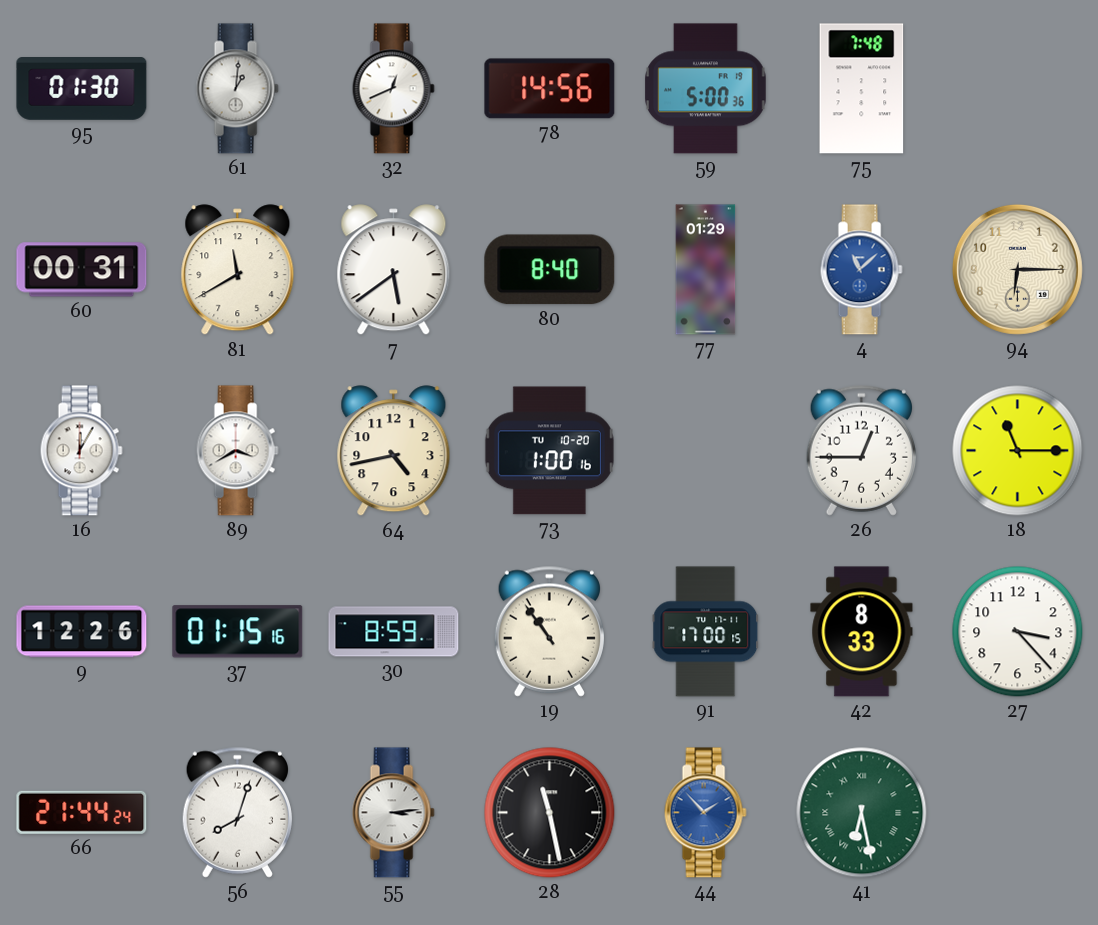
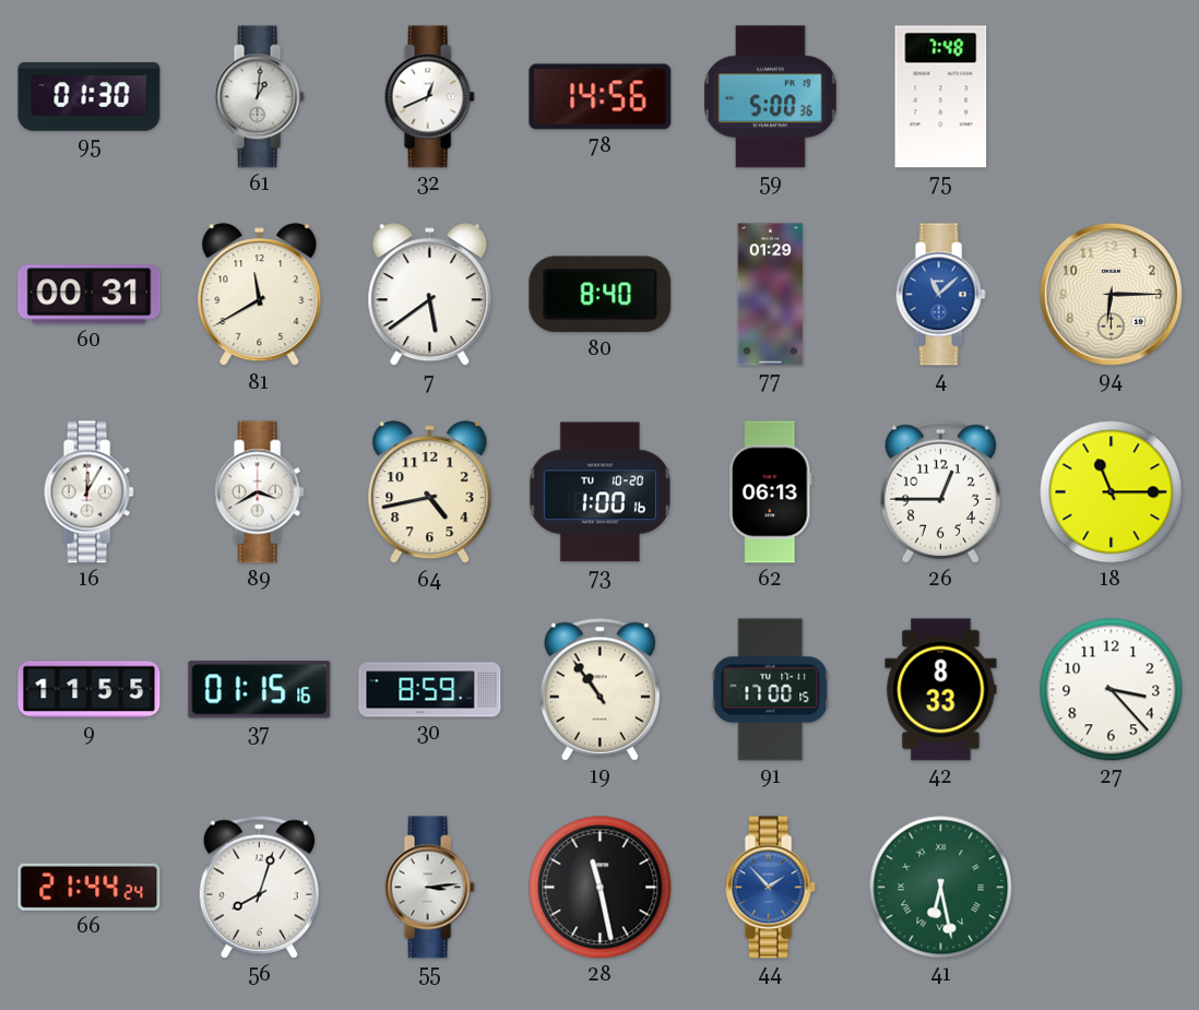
62: none -> 06:13
9: 12:26 -> 11:55
